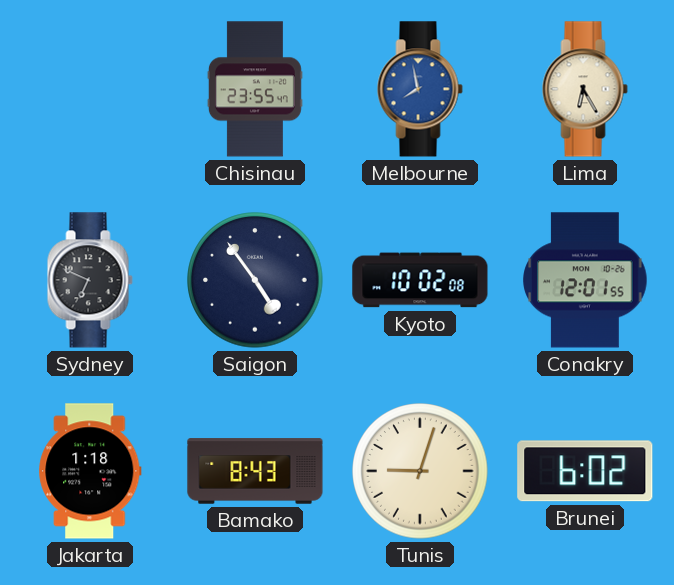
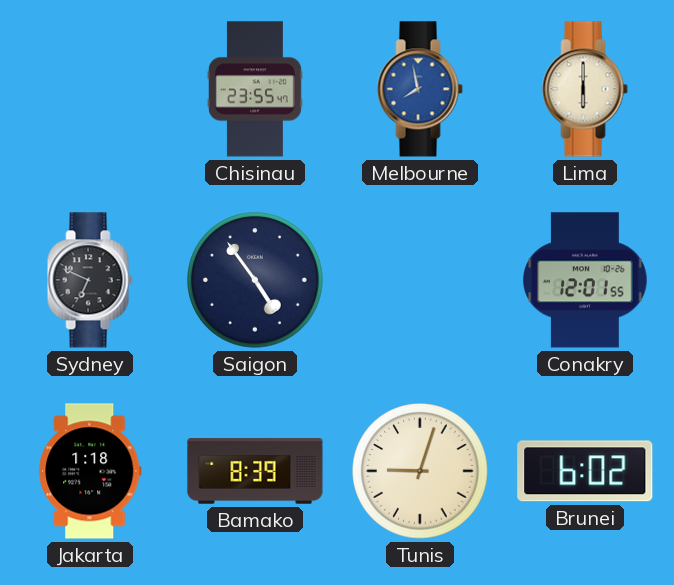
Lima: 6:25 -> 6:00
Kyoto: 10:02 -> none
Bamako: 8:43 -> 8:39
